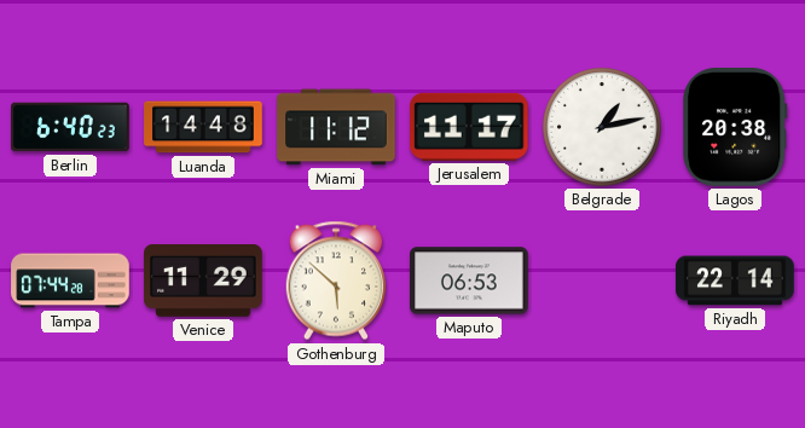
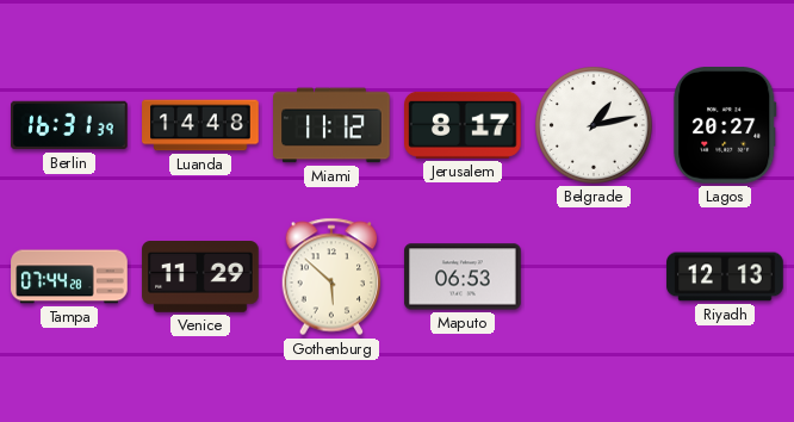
Berlin: 6:40 -> 16:31
Jerusalem: 11:17 -> 8:17
Lagos: 20:38 -> 20:27
Riyadh: 22:14 -> 12:13
